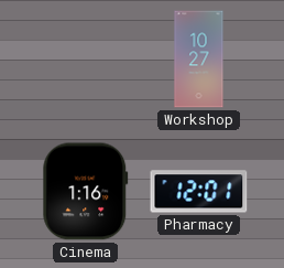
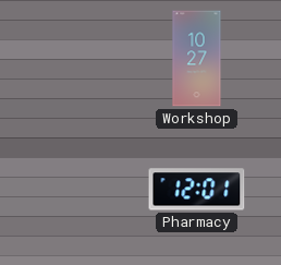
Cinema: 1:16 -> none
